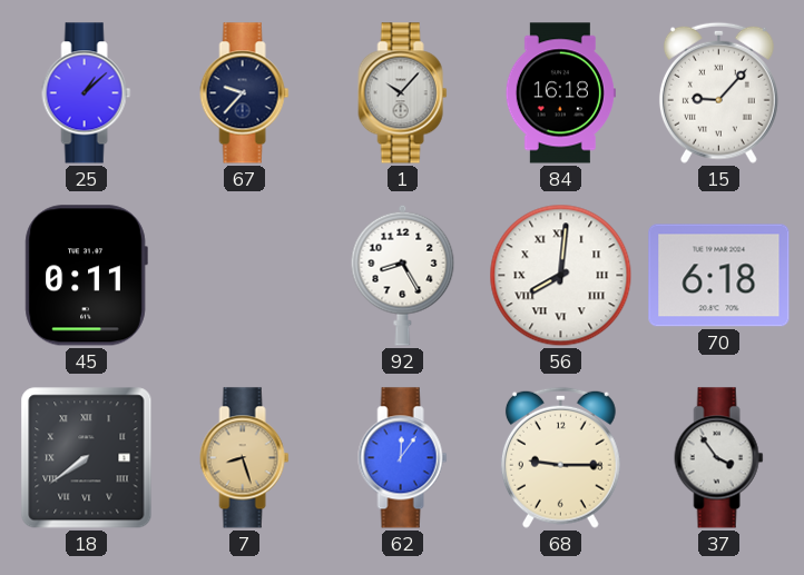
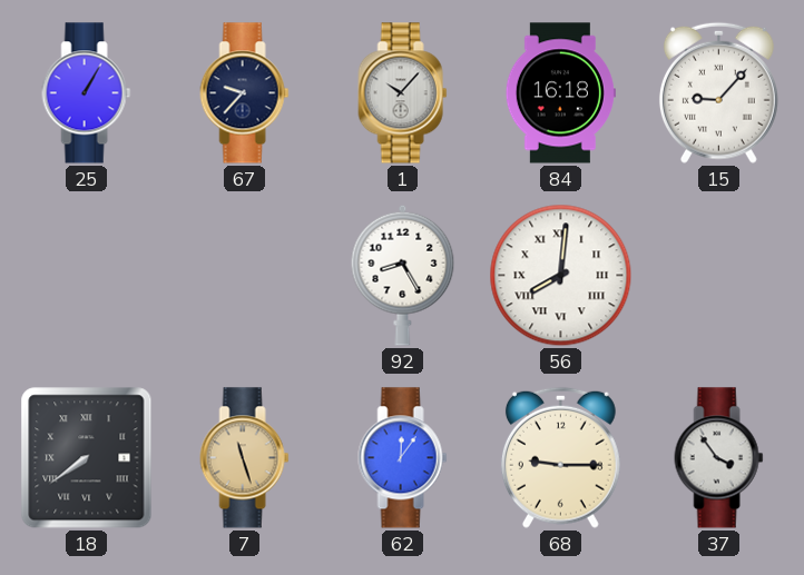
25: 1:08 -> 1:05
45: 0:11 -> none
70: 6:18 -> none
7: 8:27 -> 11:27
